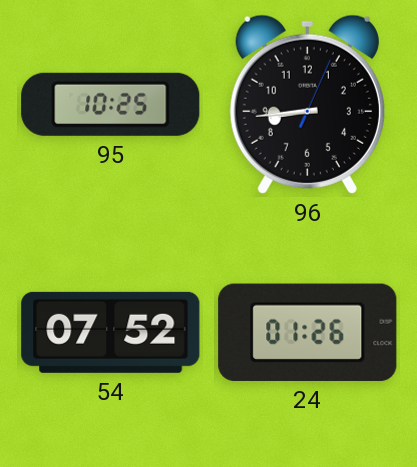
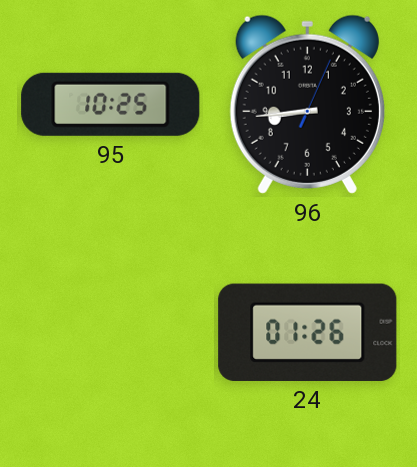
54: 07:52 -> none
